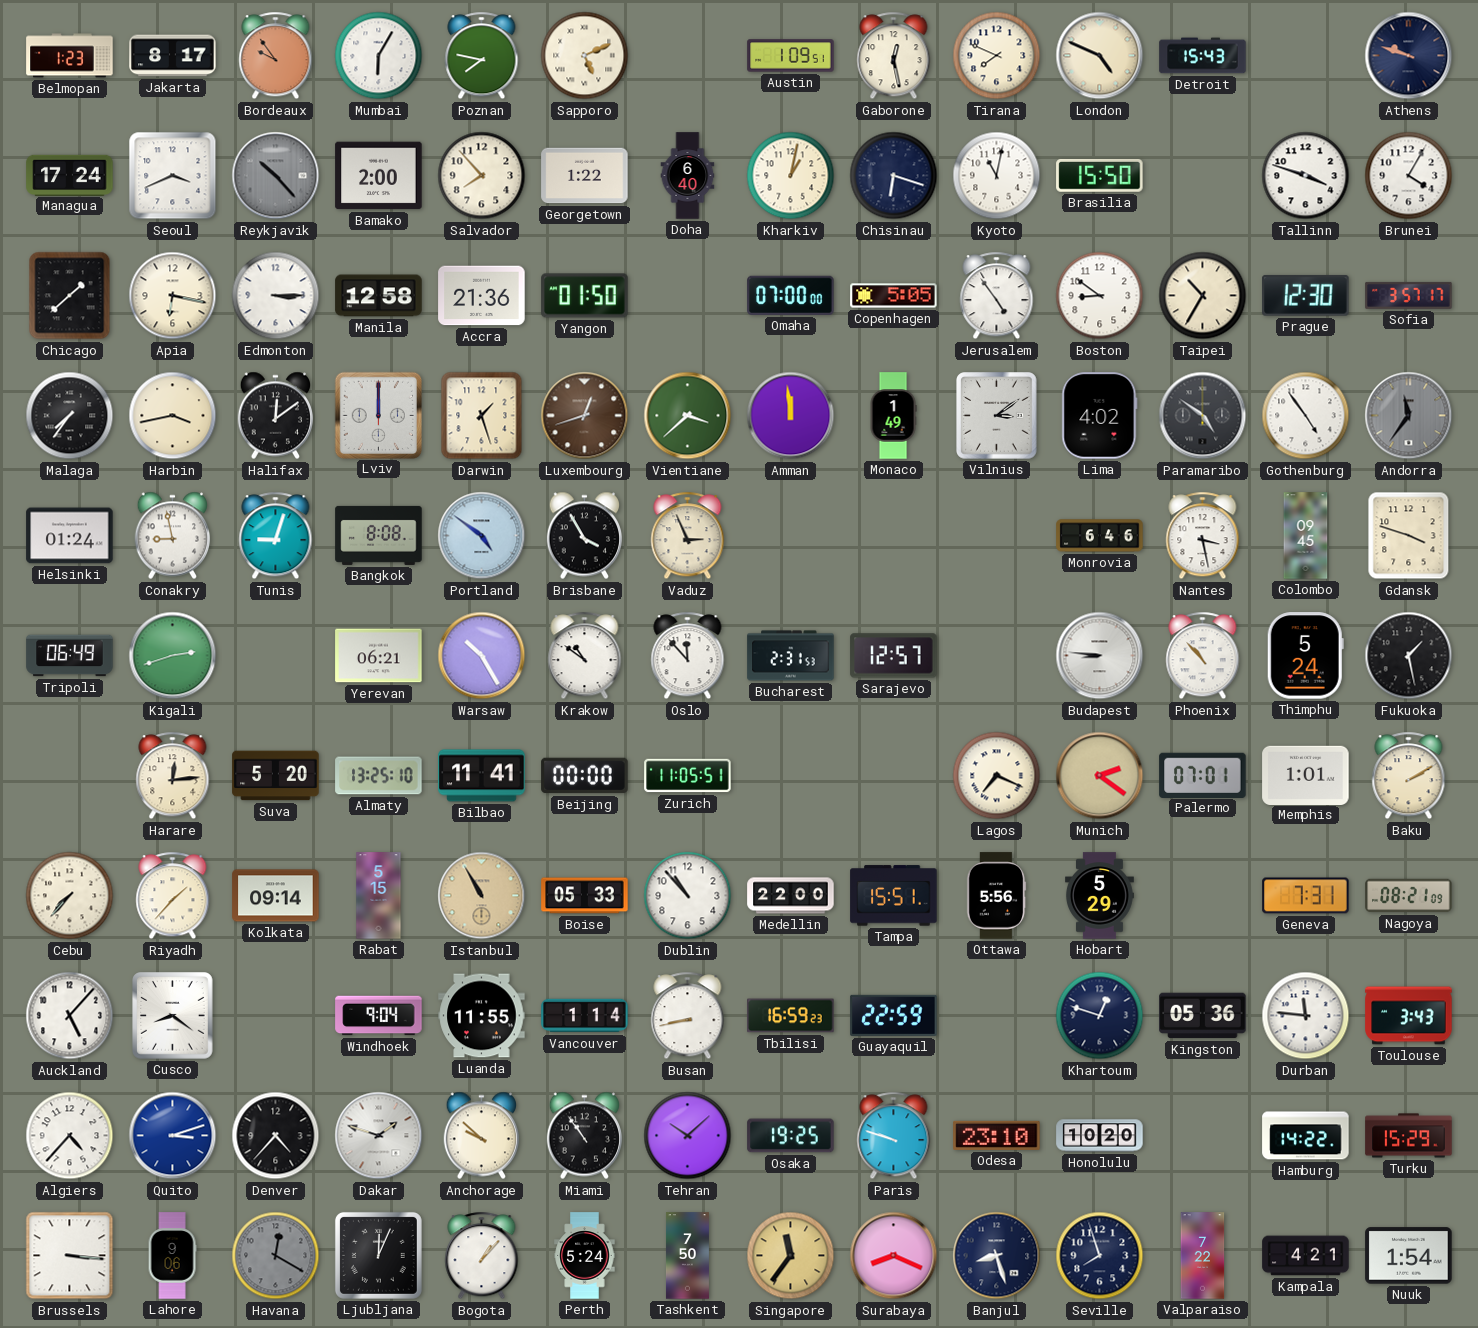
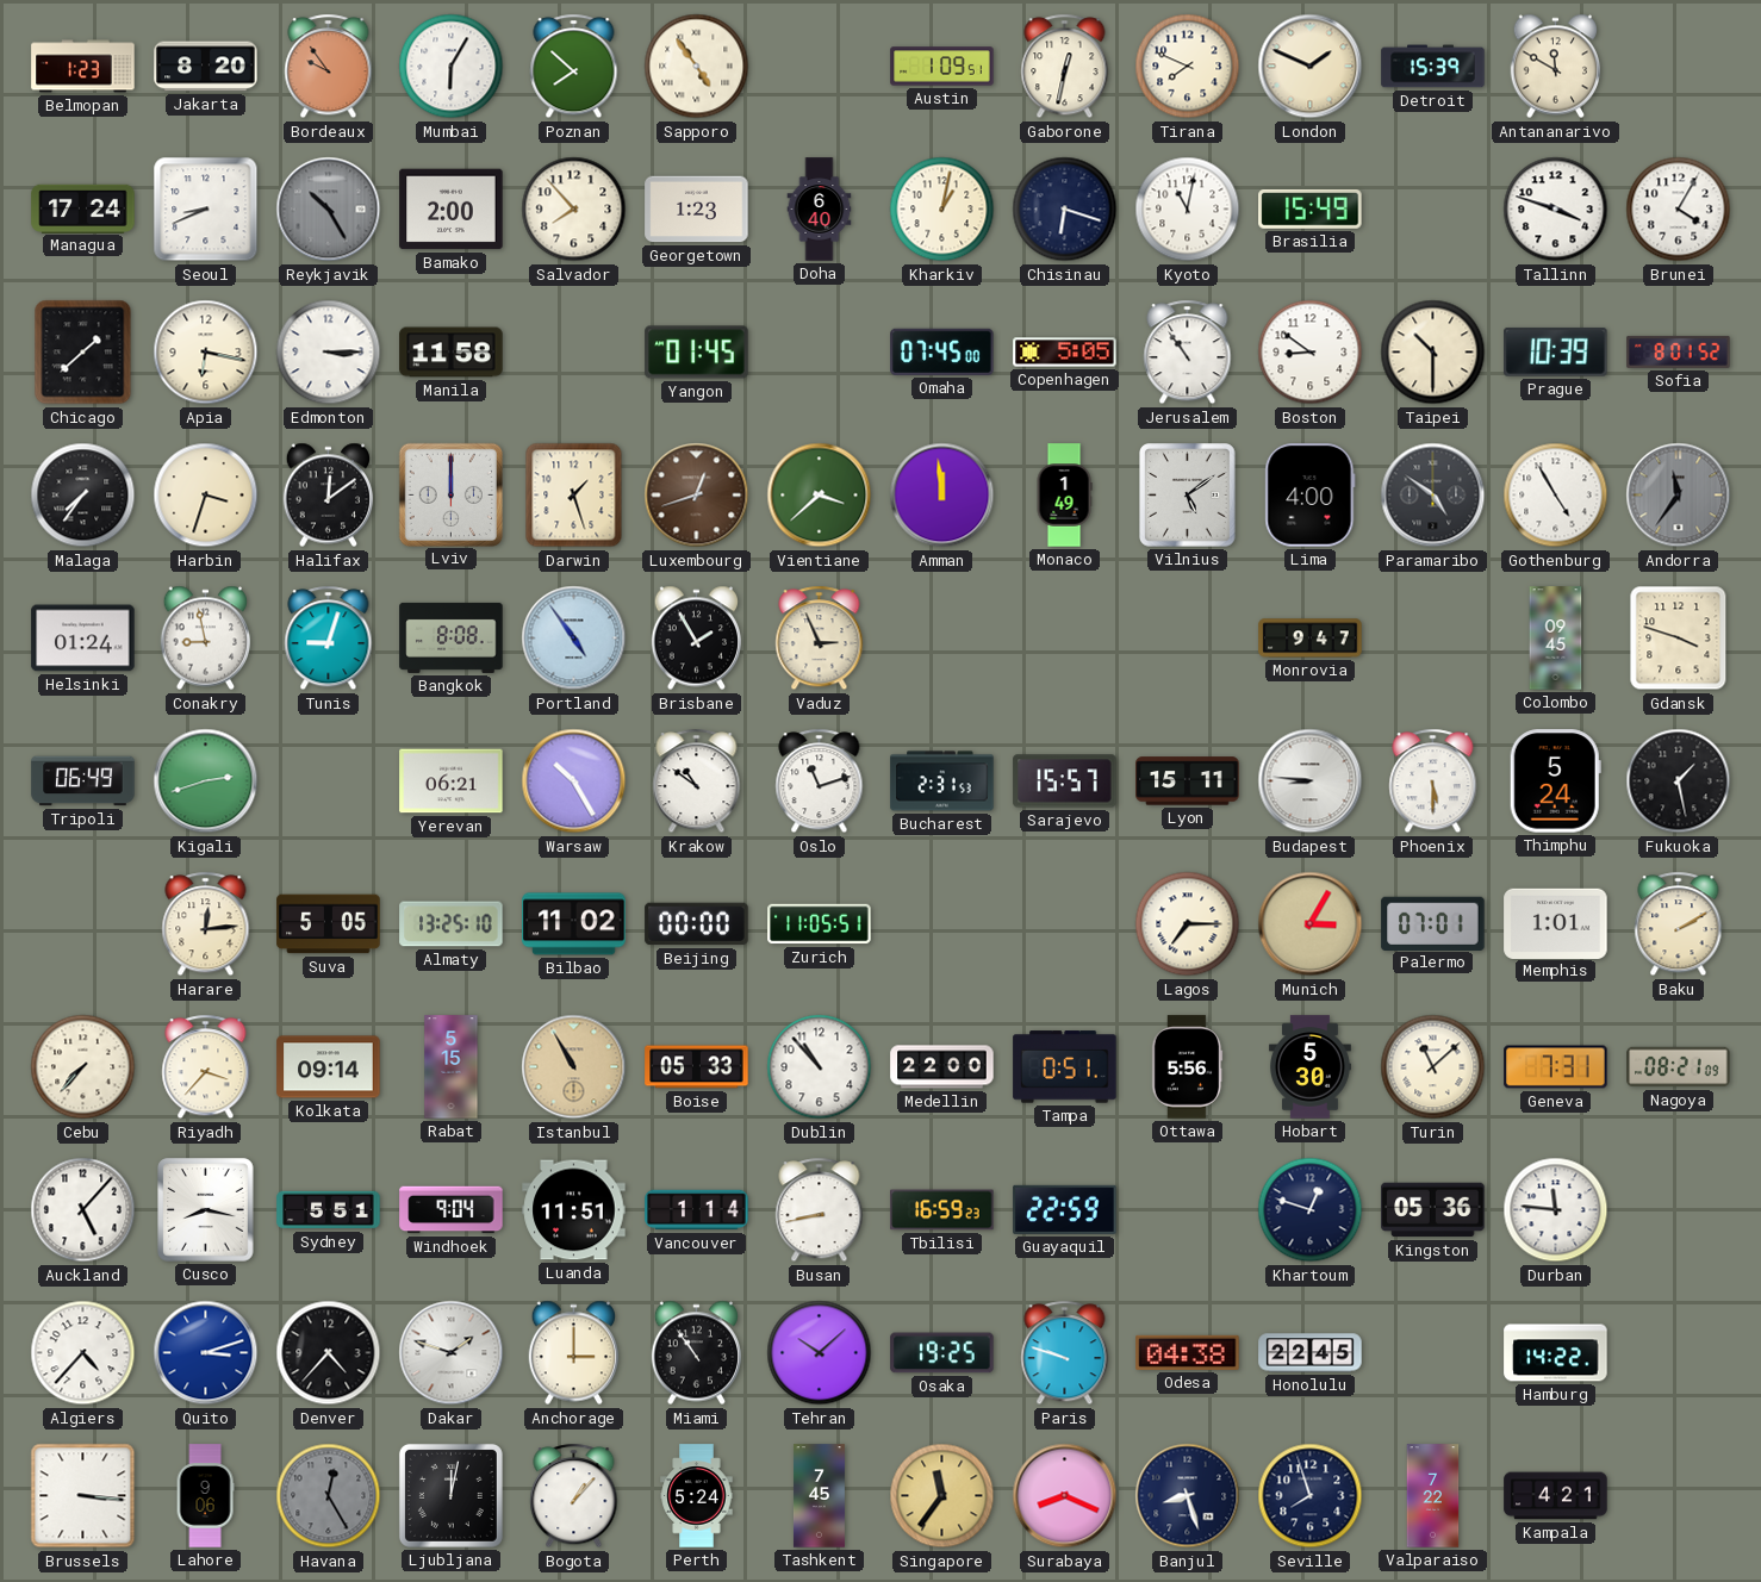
Jakarta: 8:17 -> 8:20
Poznan: 7:47 -> 7:52
Sapporo: 5:11 -> 4:54
Gaborone: 12:28 -> 12:32
London: 4:49 -> 1:49
Detroit: 15:43 -> 15:39
Antananarivo: none -> 11:50
Athens: 9:48 -> none
Seoul: 3:41 -> 8:41
Reykjavik: 10:23 -> 10:25
Georgetown: 1:22 -> 1:23
Brasilia: 15:50 -> 15:49
Manila: 12:58 -> 11:58
Accra: 21:36 -> none
Yangon: 01:50 -> 01:45
Omaha: 07:00 -> 07:45
Jerusalem: 4:54 -> 10:54
Taipei: 10:35 -> 10:30
Prague: 12:30 -> 10:39
Sofia: 3:57 -> 8:01
Harbin: 3:43 -> 3:33
Vilnius: 3:09 -> 5:09
Lima: 4:02 -> 4:00
Gothenburg: 4:54 -> 4:55
Portland: 4:51 -> 4:54
Brisbane: 3:55 -> 1:55
Monrovia: 6:46 -> 9:47
Nantes: 3:28 -> none
Oslo: 11:53 -> 11:12
Sarajevo: 12:57 -> 15:57
Lyon: none -> 15:11
Phoenix: 10:53 -> 5:30
Suva: 5:20 -> 5:05
Bilbao: 11:41 -> 11:02
Lagos: 7:19 -> 7:15
Munich: 2:21 -> 3:05
Riyadh: 1:37 -> 3:37
Tampa: 15:51 -> 0:51
Hobart: 5:29 -> 5:30
Turin: none -> 11:08
Cusco: 8:21 -> 8:17
Sydney: none -> 5:51
Luanda: 11:55 -> 11:51
Toulouse: 3:43 -> none
Anchorage: 9:52 -> 3:00
Odesa: 23:10 -> 04:38
Honolulu: 10:20 -> 22:45
Turku: 15:29 -> none
Havana: 12:20 -> 12:25
Ljubljana: 12:04 -> 12:02
Tashkent: 7:50 -> 7:45
Nuuk: 1:54 -> none
